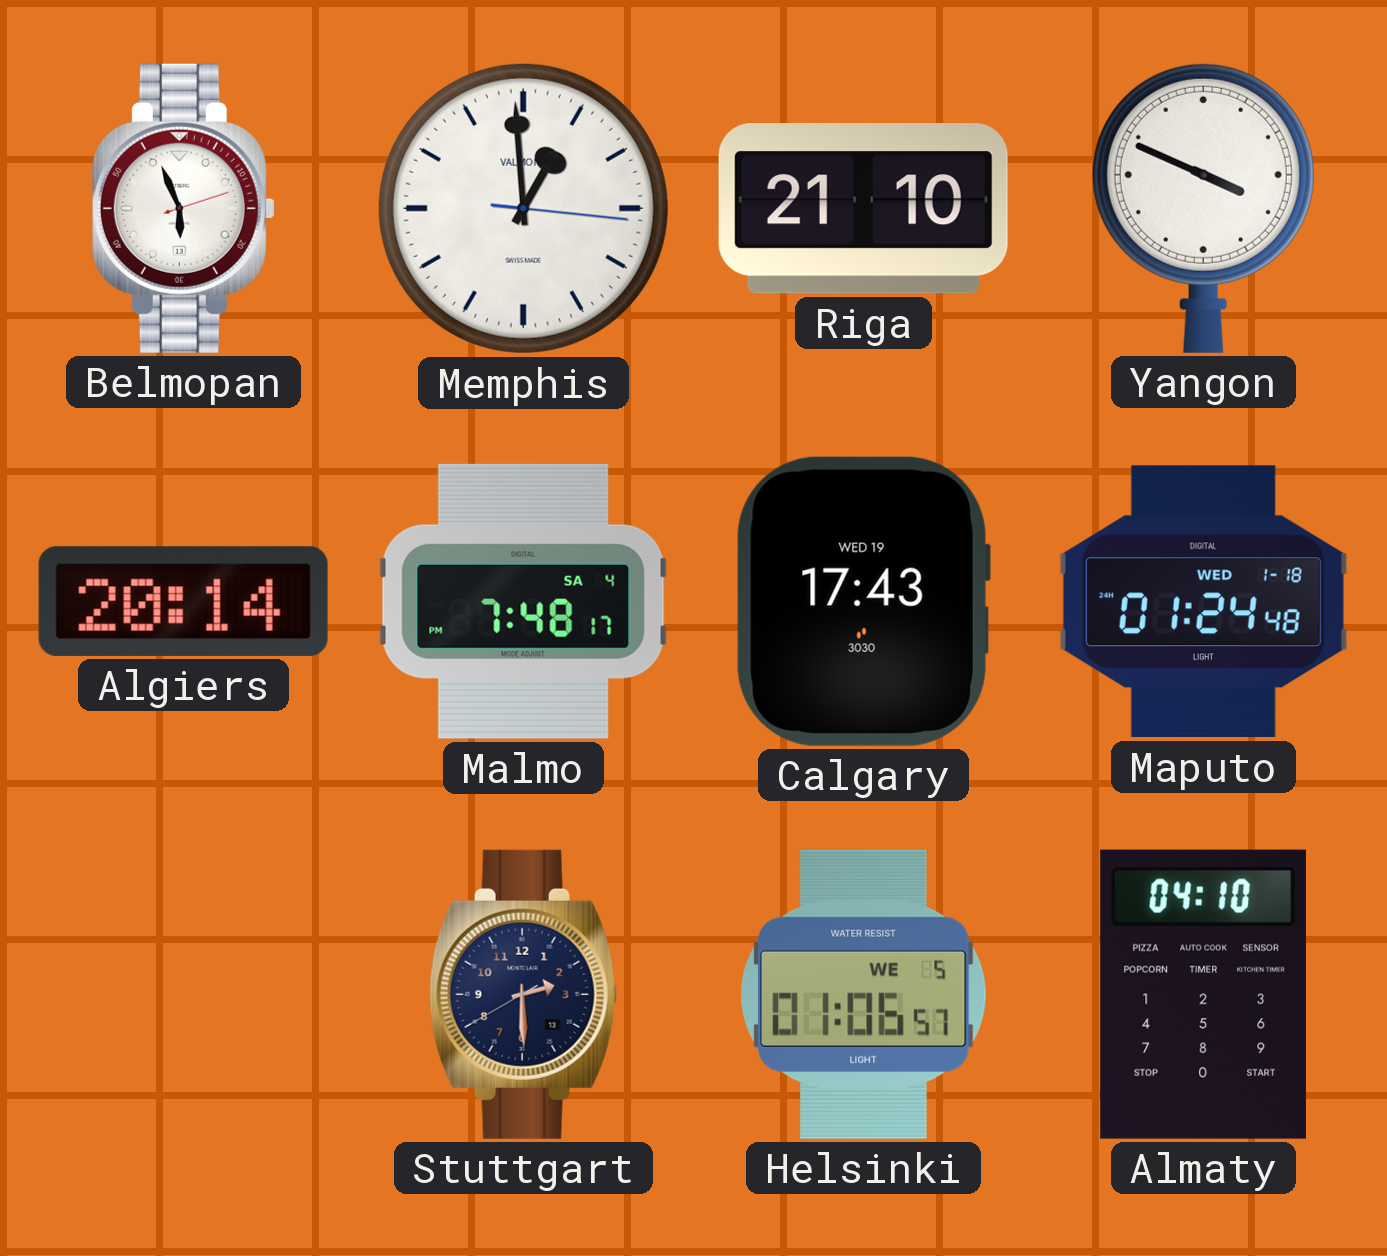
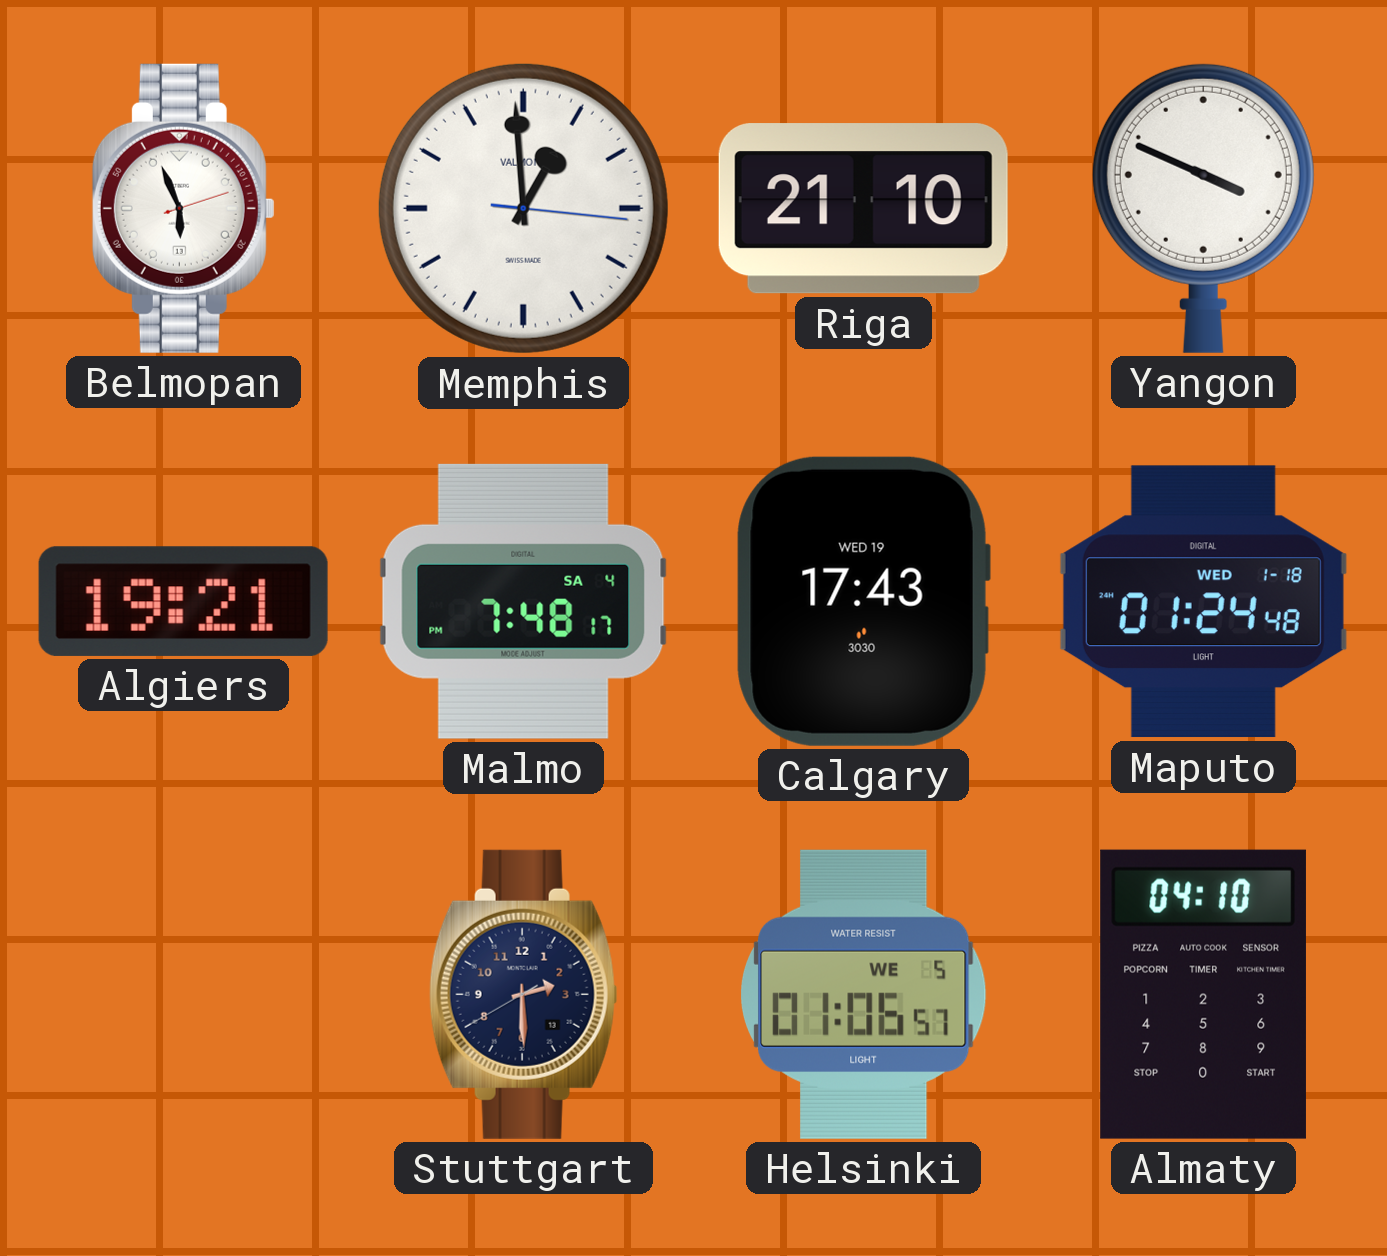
Algiers: 20:14 -> 19:21
